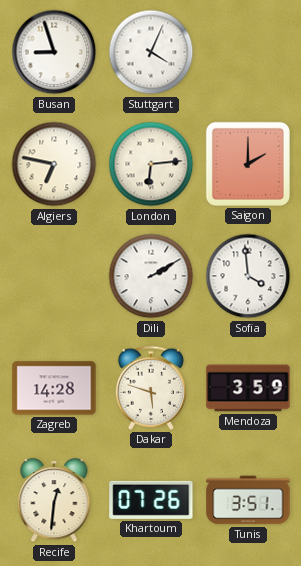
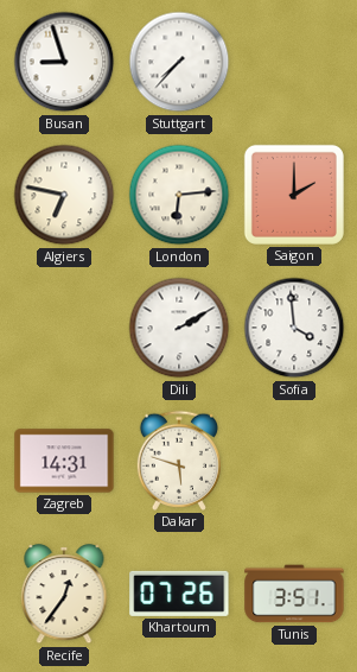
Stuttgart: 4:04 -> 7:37
Zagreb: 14:28 -> 14:31
Mendoza: 3:59 -> none
Recife: 12:31 -> 12:36
